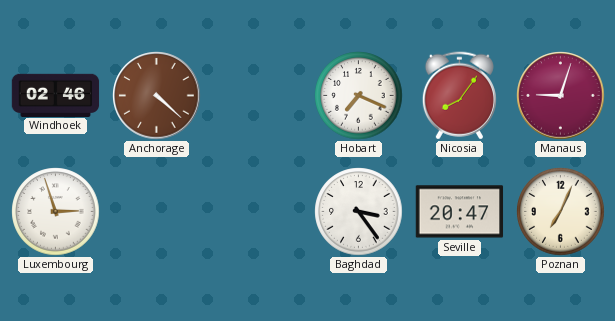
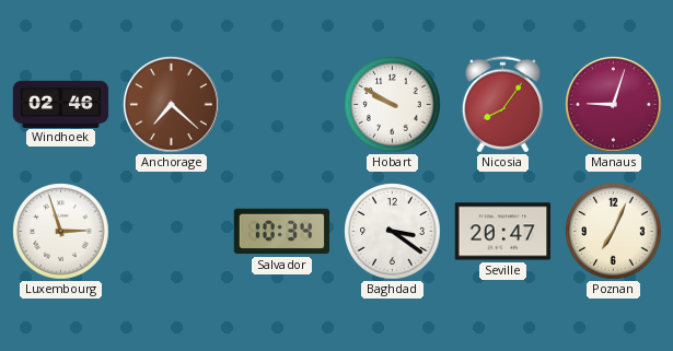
Anchorage: 4:22 -> 7:22
Hobart: 7:19 -> 9:50
Salvador: none -> 10:34
Baghdad: 3:24 -> 3:21
